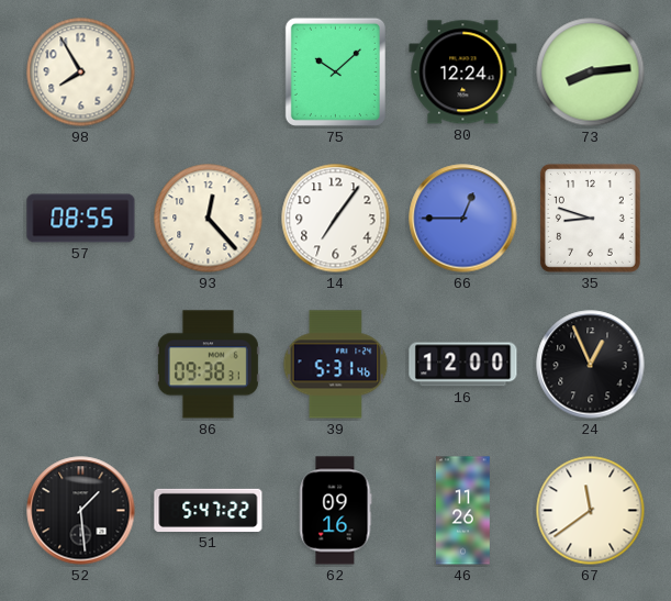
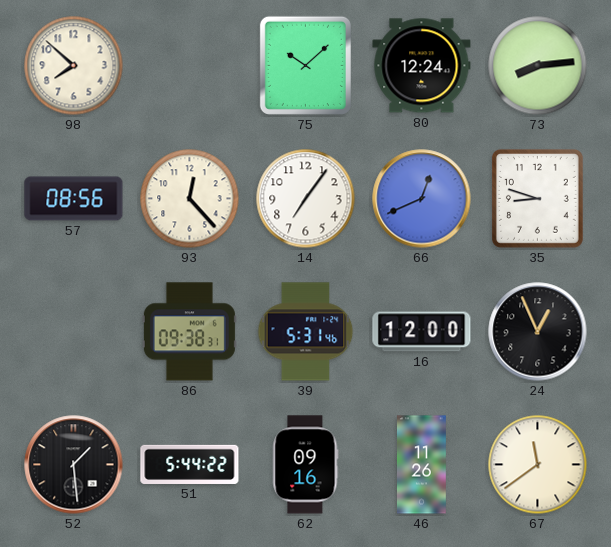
98: 7:55 -> 7:52
57: 08:55 -> 08:56
66: 12:45 -> 12:41
51: 5:47 -> 5:44
